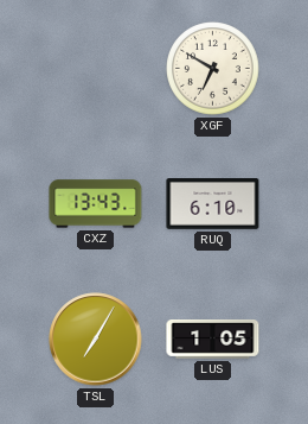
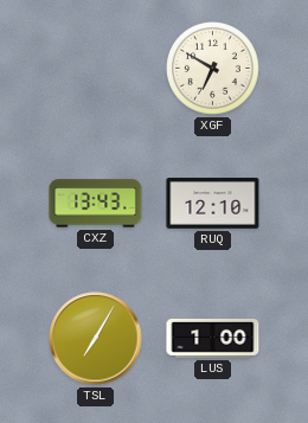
RUQ: 6:10 -> 12:10
LUS: 1:05 -> 1:00
